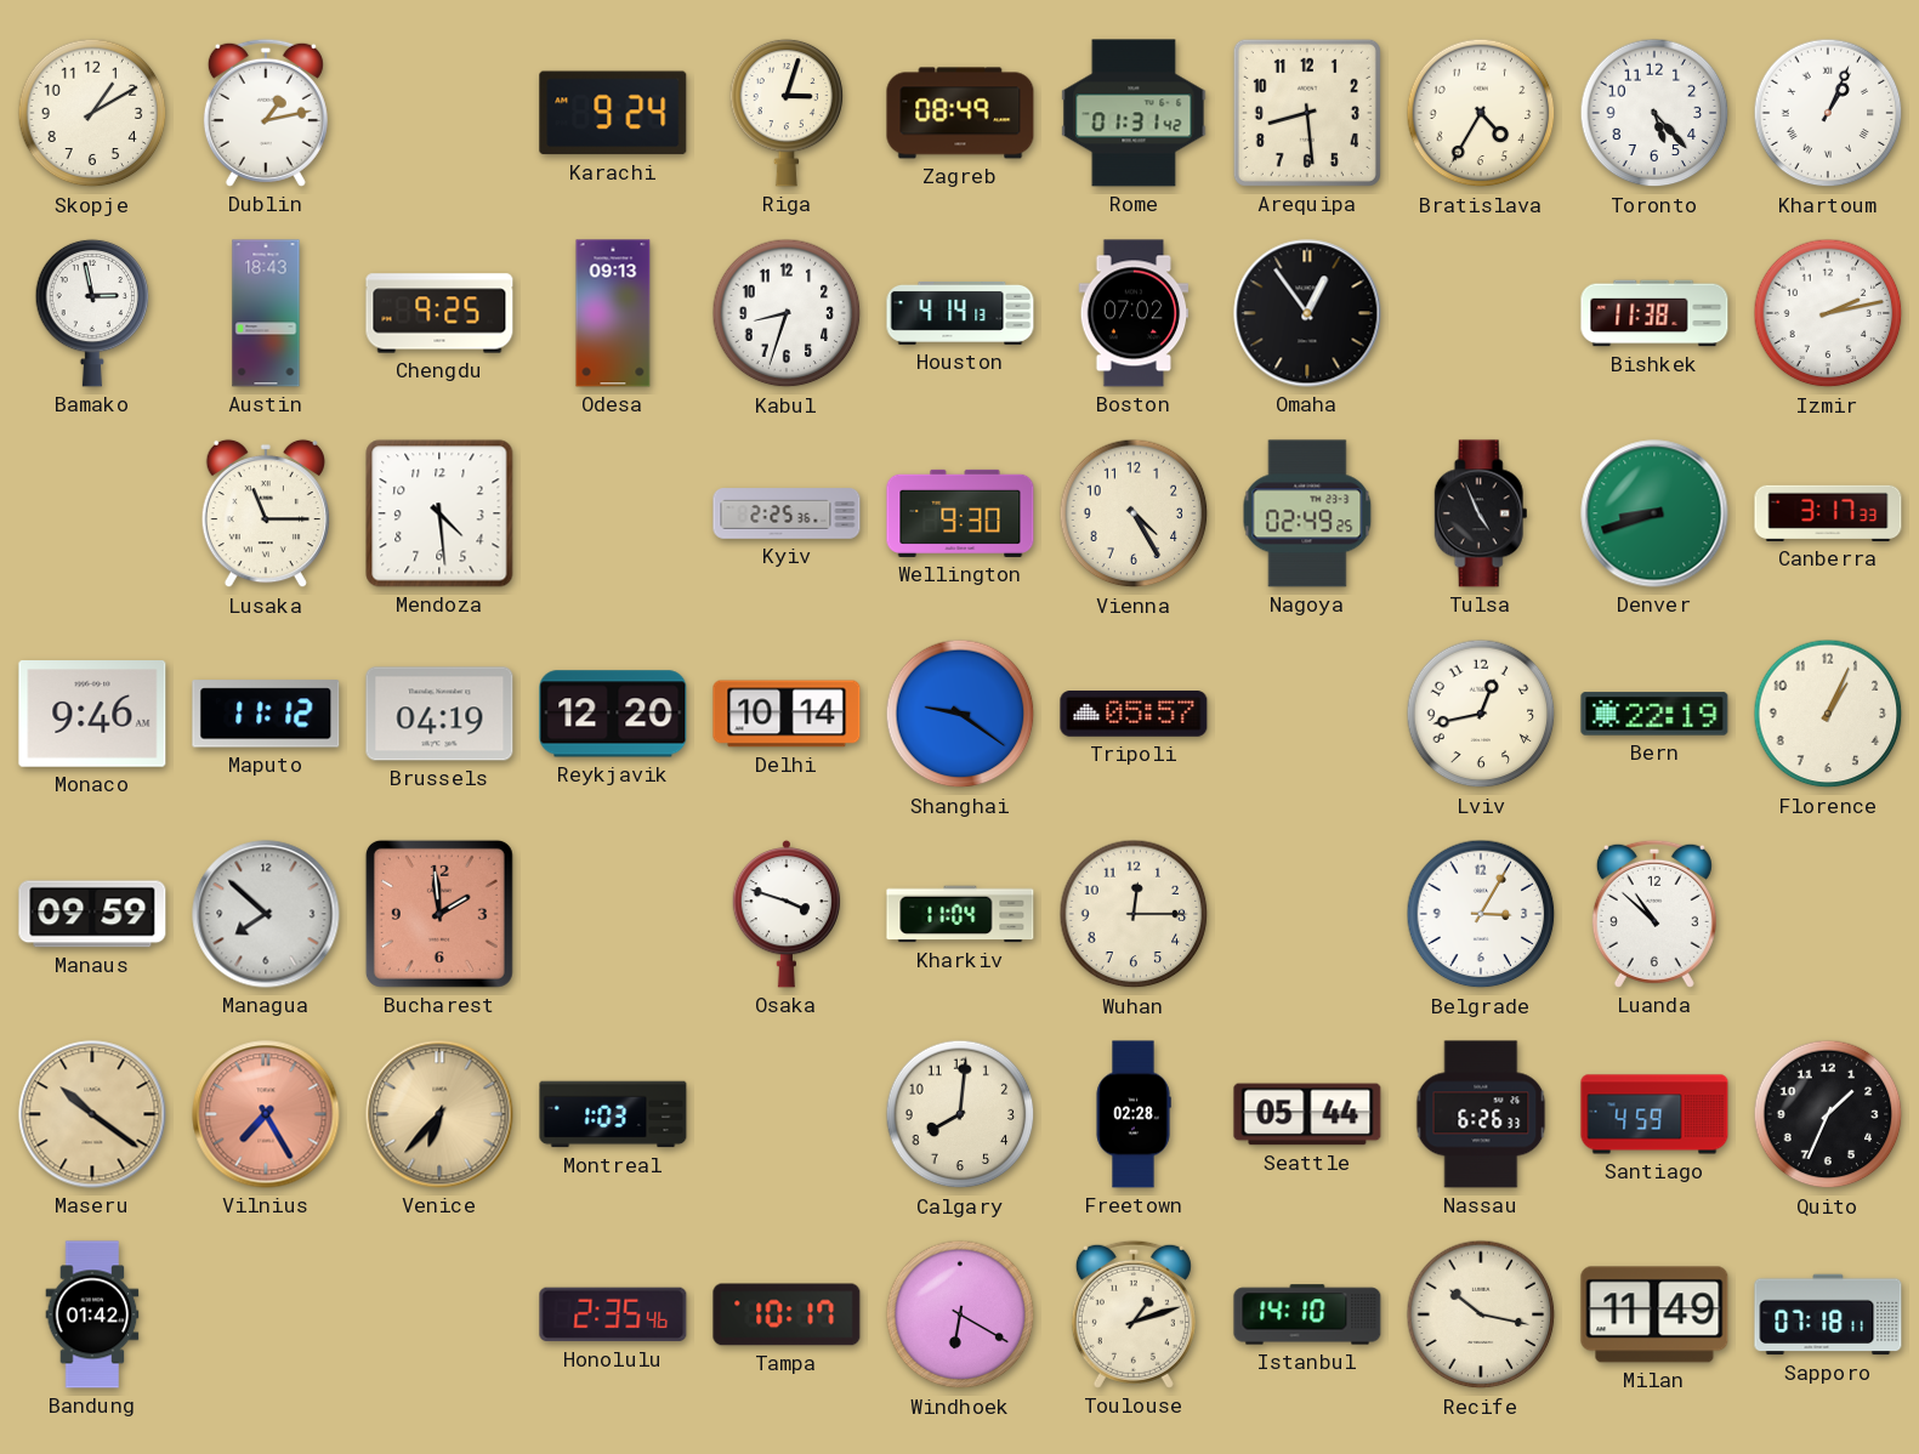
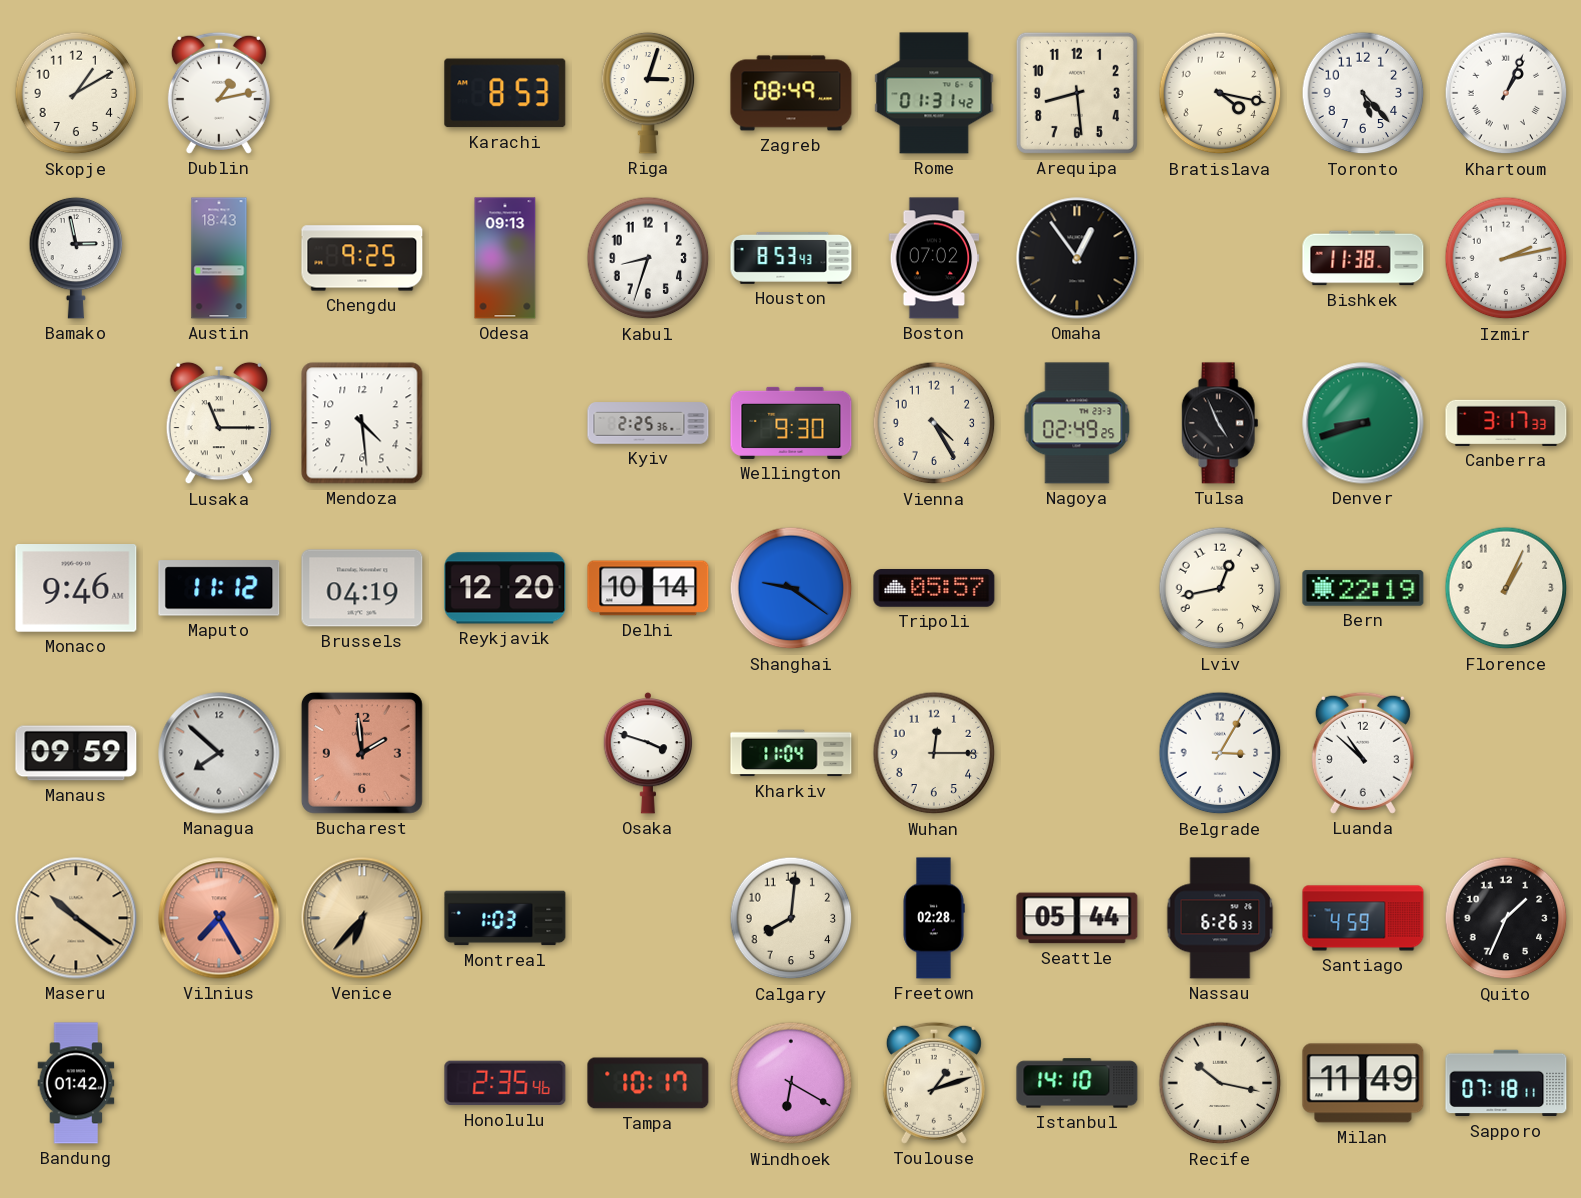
Karachi: 9:24 -> 8:53
Bratislava: 4:35 -> 4:17
Houston: 4:14 -> 8:53
